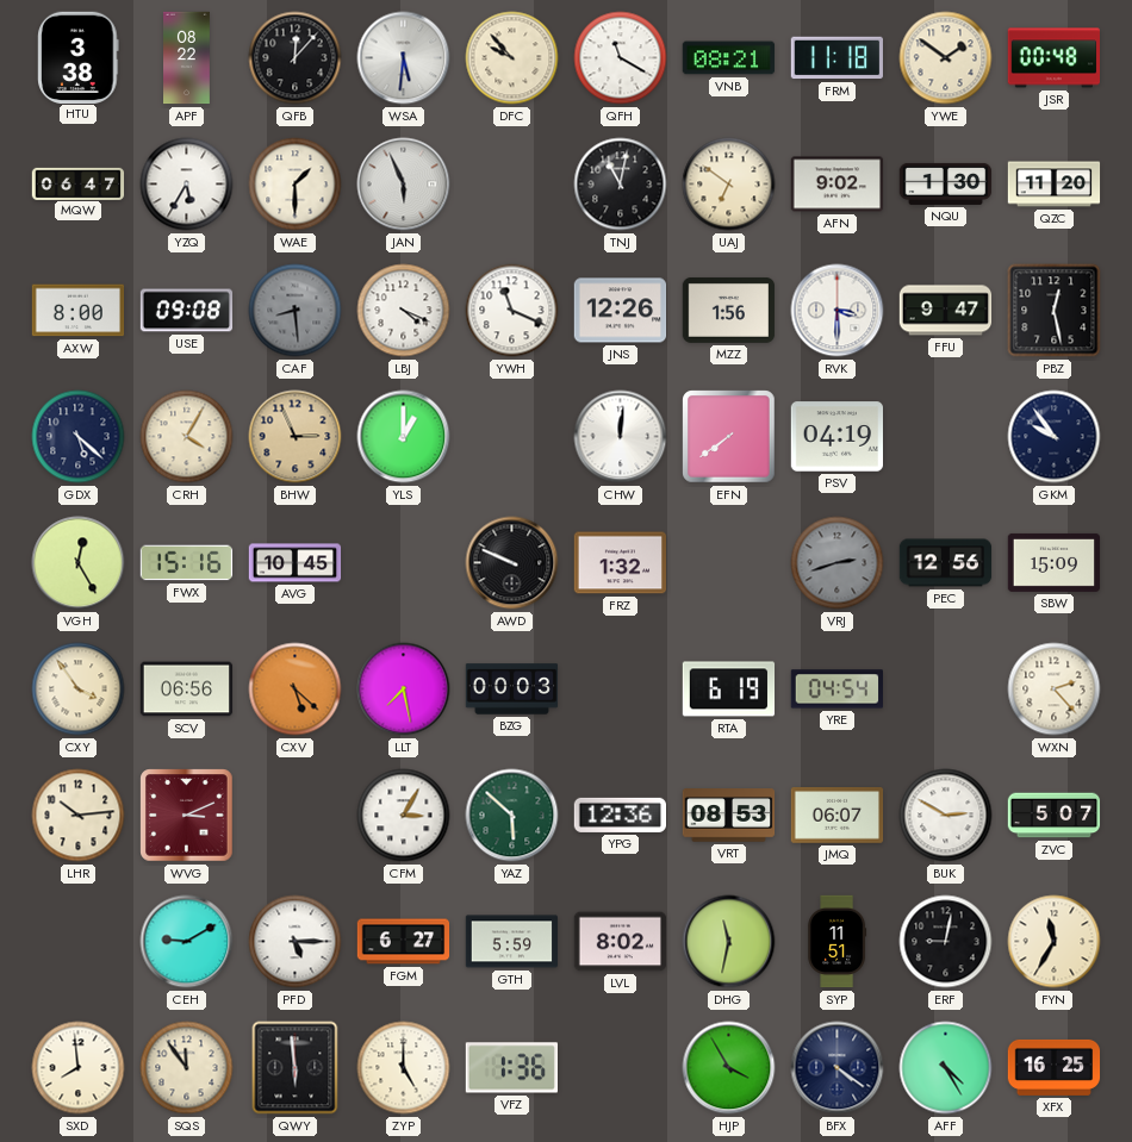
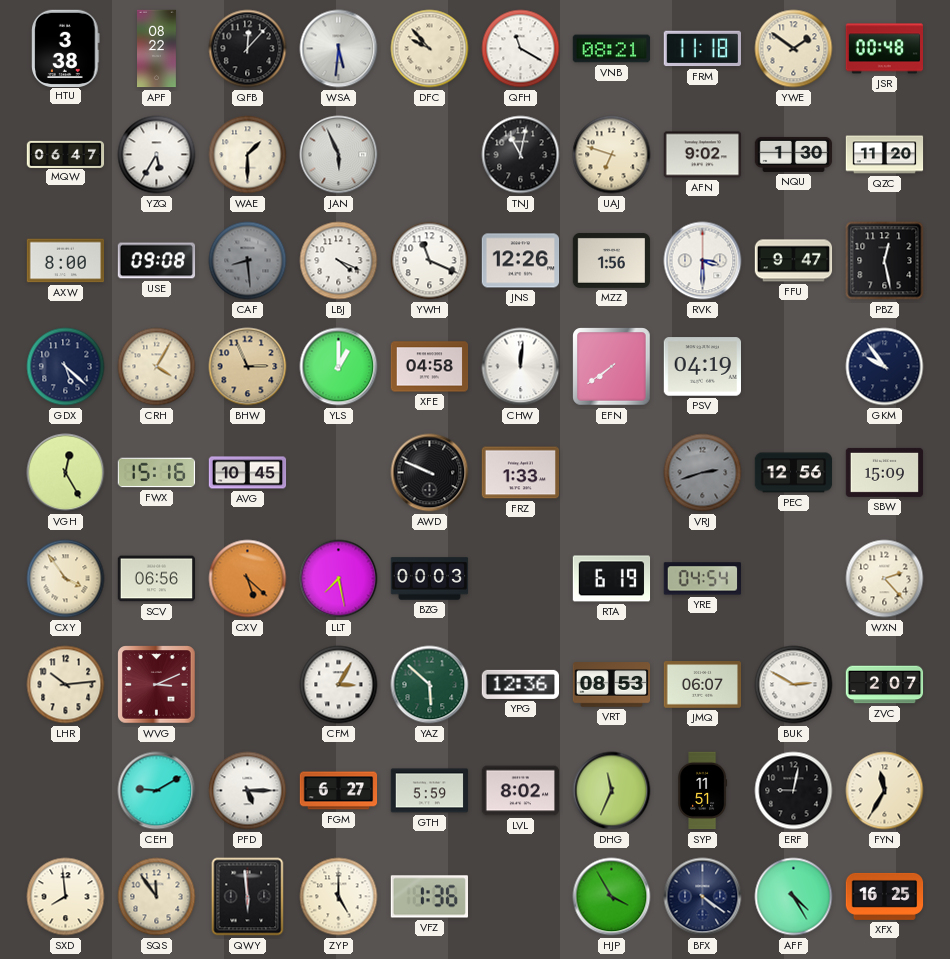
UAJ: 6:51 -> 6:48
XFE: none -> 04:58
FRZ: 1:32 -> 1:33
ZVC: 5:07 -> 2:07
DHG: 11:32 -> 11:34
